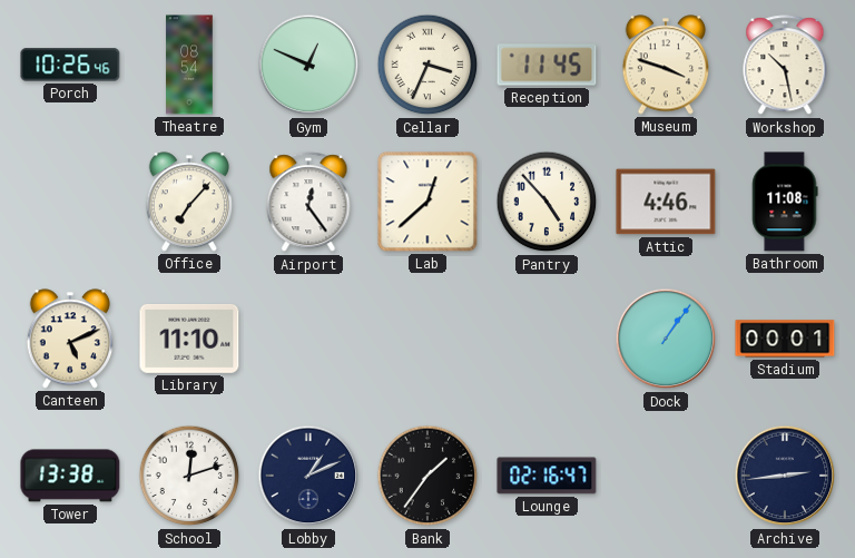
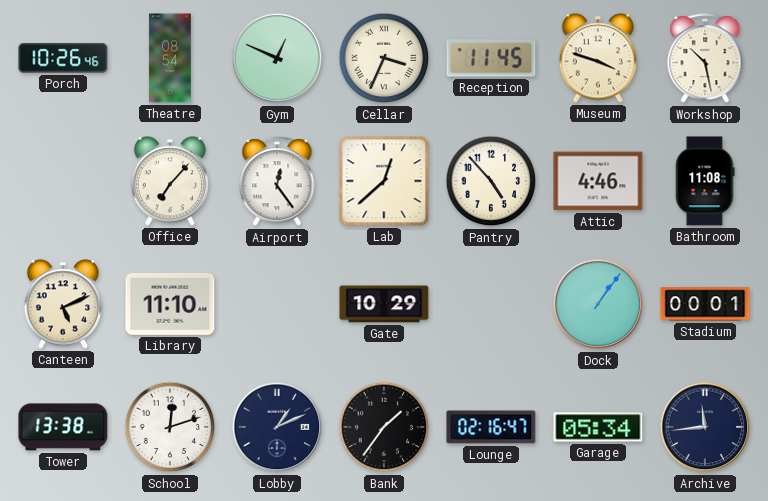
Gate: none -> 10:29
Garage: none -> 05:34
Archive: 2:44 -> 11:44
